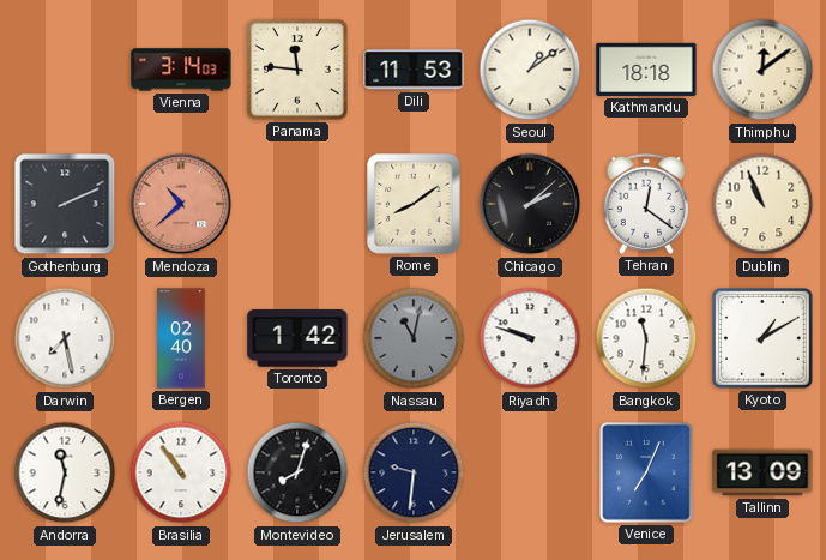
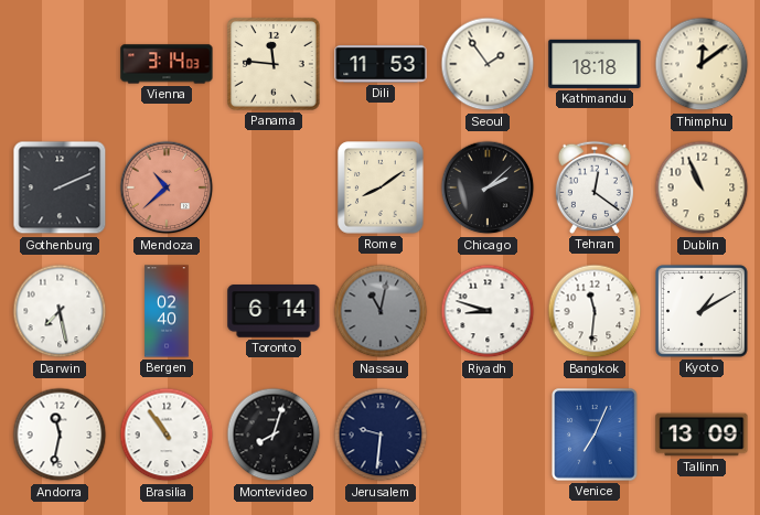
Seoul: 1:09 -> 1:54
Toronto: 1:42 -> 6:14
Riyadh: 9:48 -> 8:48
